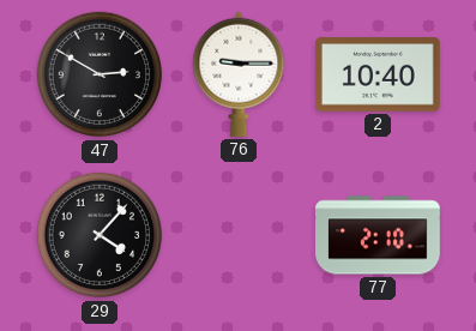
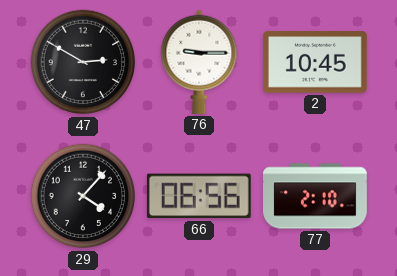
2: 10:40 -> 10:45
66: none -> 06:56
